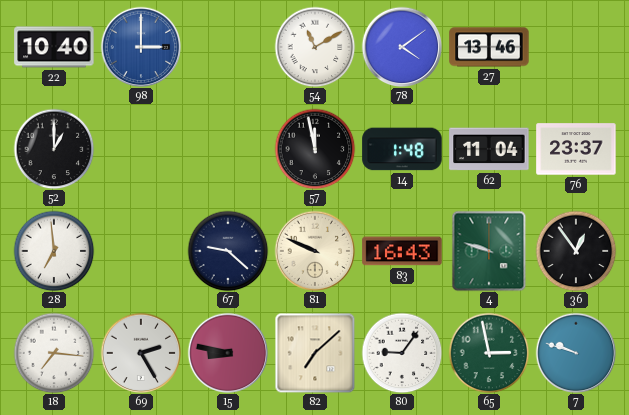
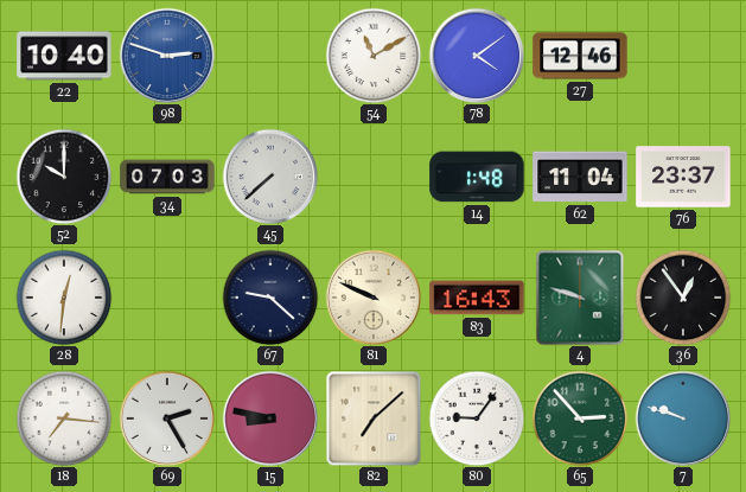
98: 3:00 -> 2:48
27: 13:46 -> 12:46
52: 1:00 -> 10:00
34: none -> 07:03
45: none -> 7:38
57: 11:58 -> none
28: 6:59 -> 12:31
65: 2:58 -> 2:53
